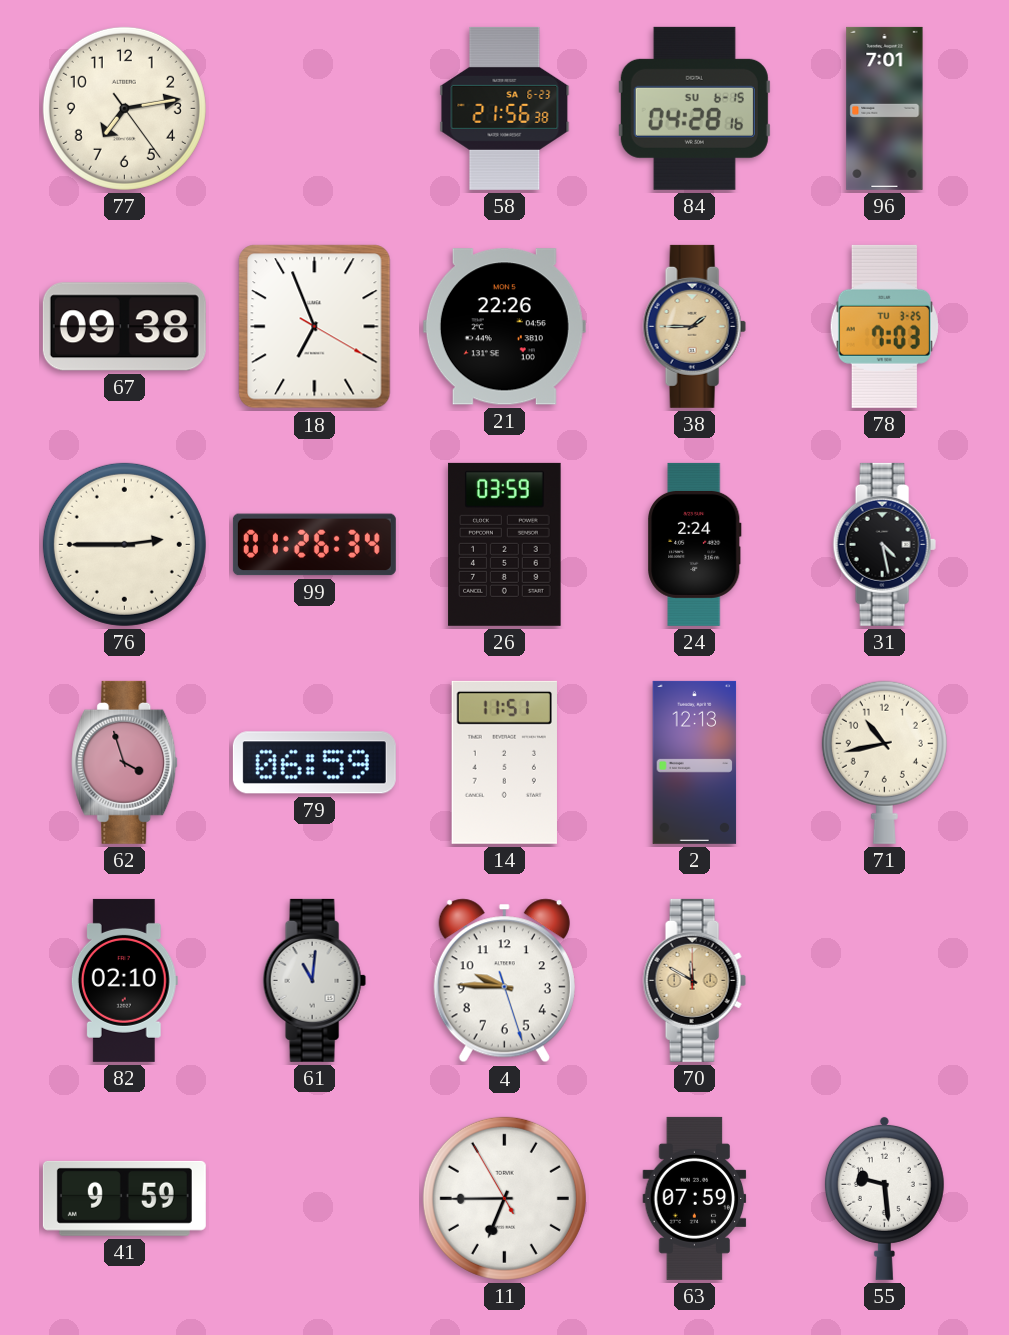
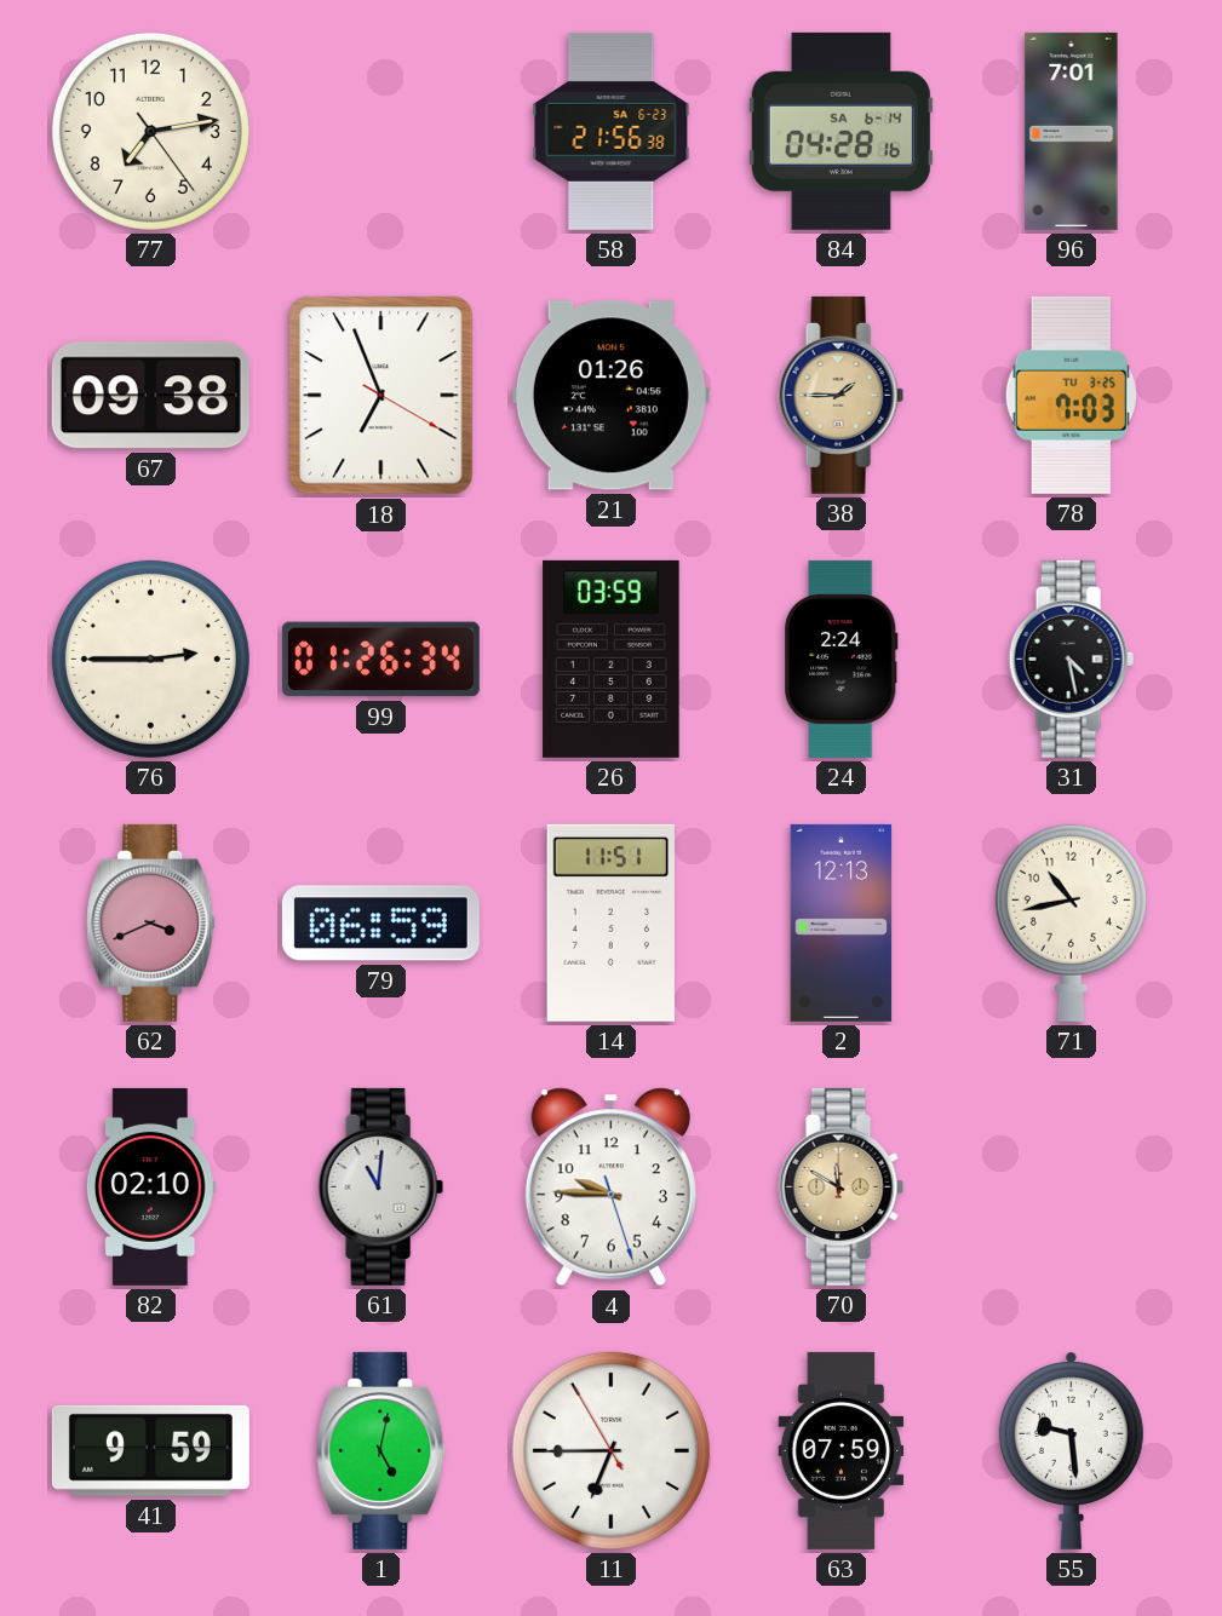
84 date: SU 6-15 -> SA 6-14
21: 22:26 -> 01:26
62: 3:57 -> 3:41
1: none -> 5:02
